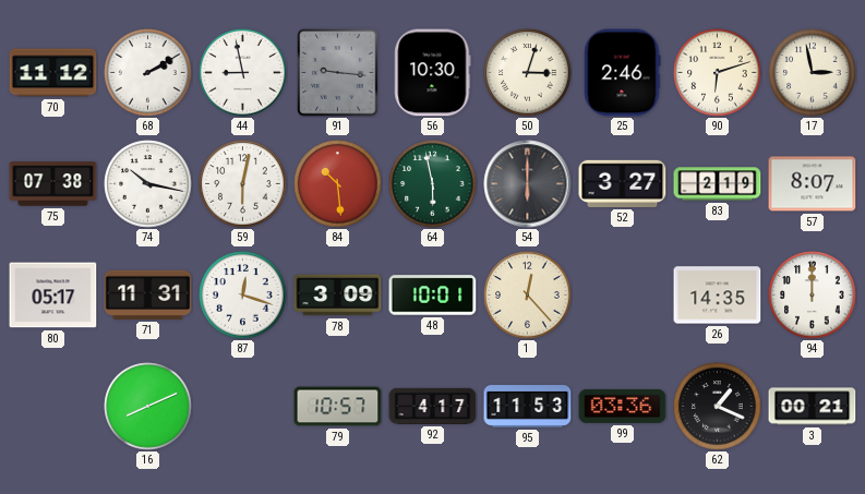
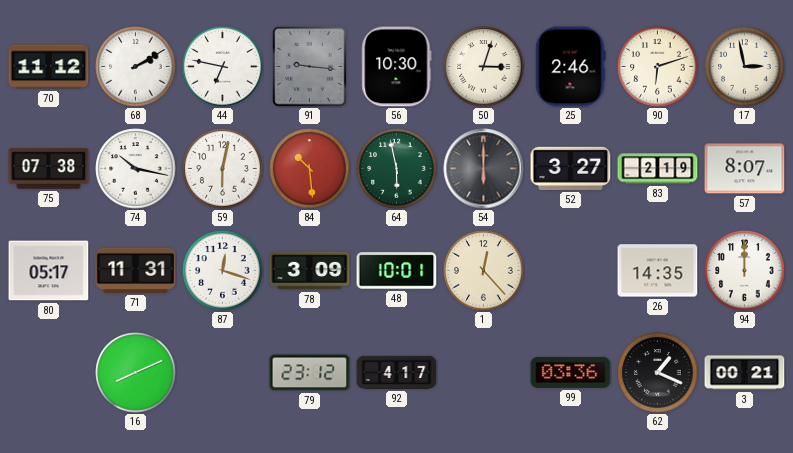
44: 8:58 -> 6:47
79: 10:57 -> 23:12
95: 11:53 -> none
